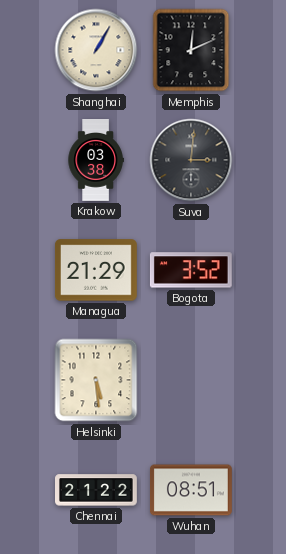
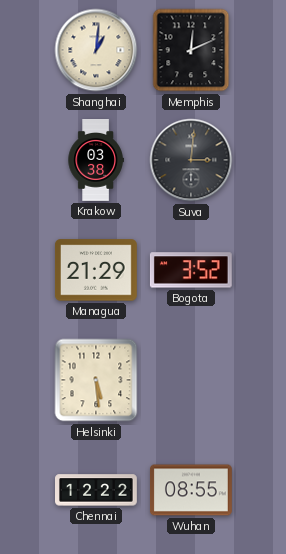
Shanghai: 1:05 -> 1:01
Chennai: 21:22 -> 12:22
Wuhan: 08:51 -> 08:55
